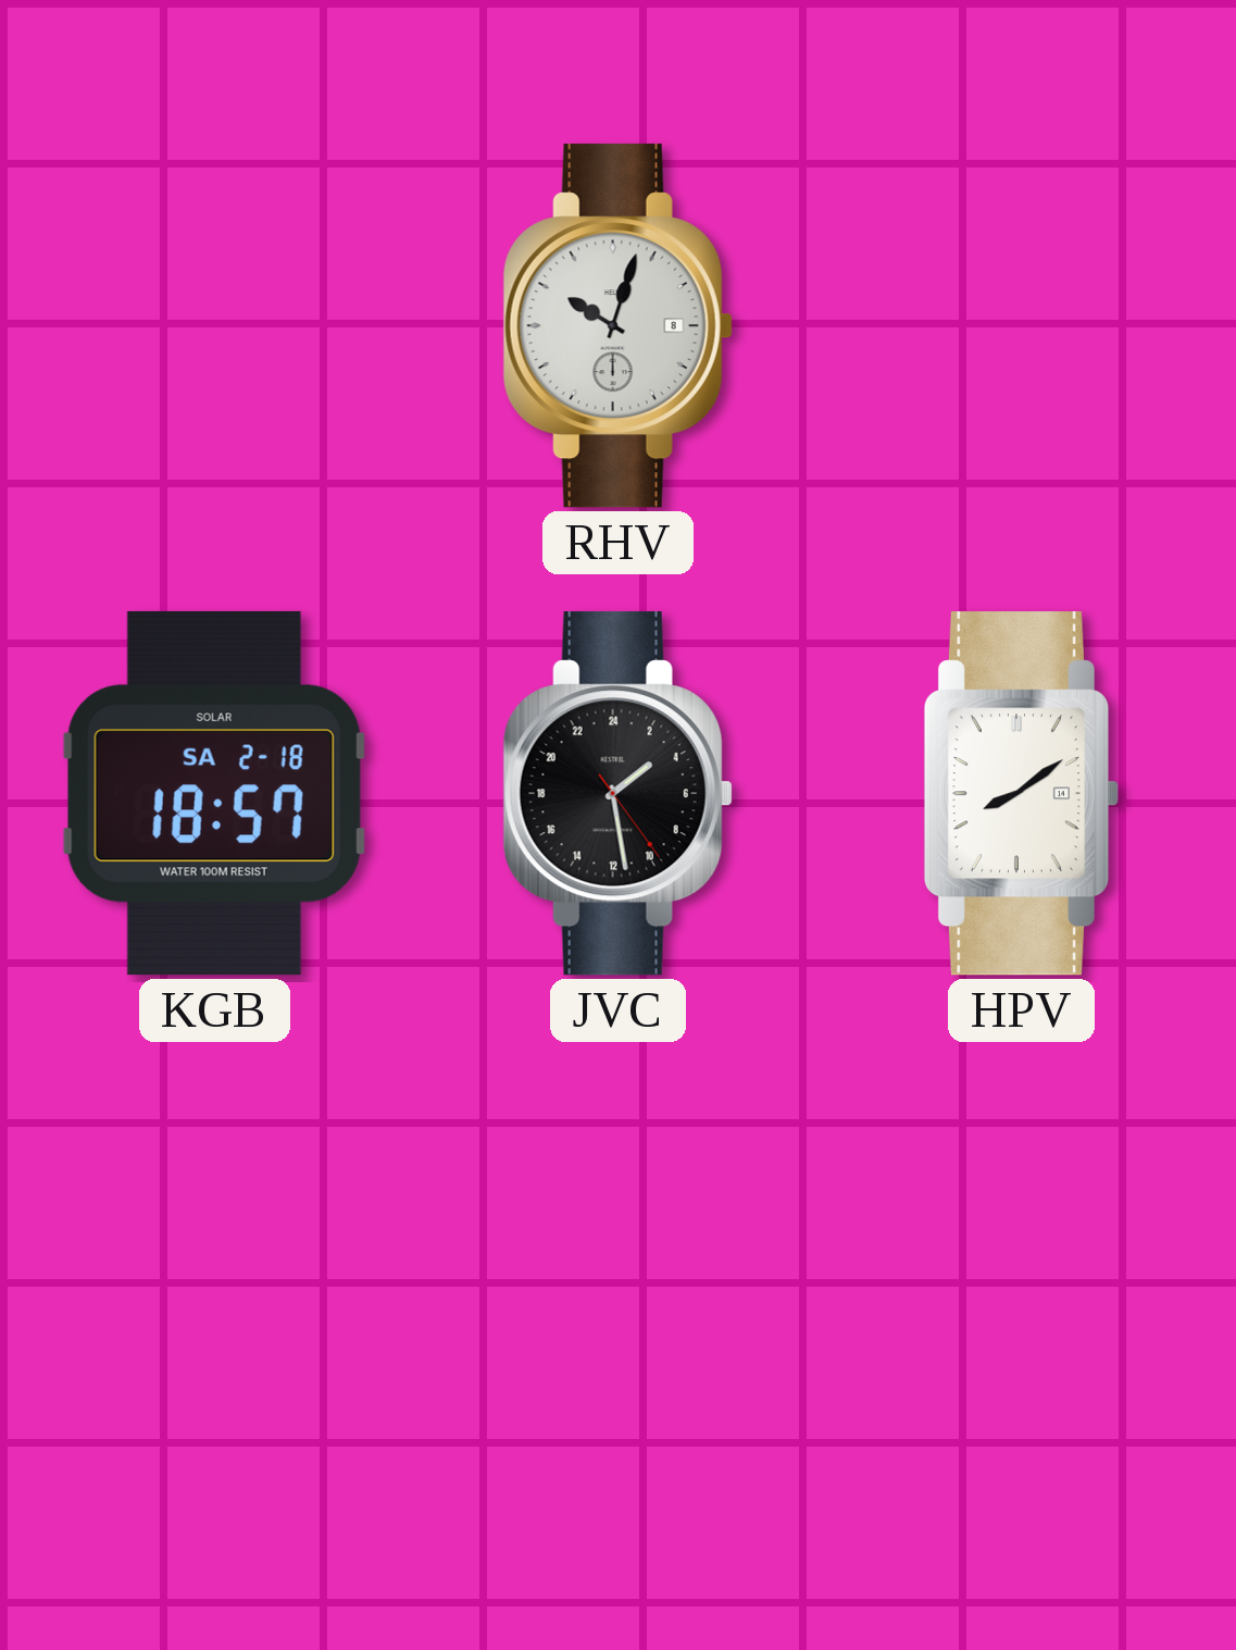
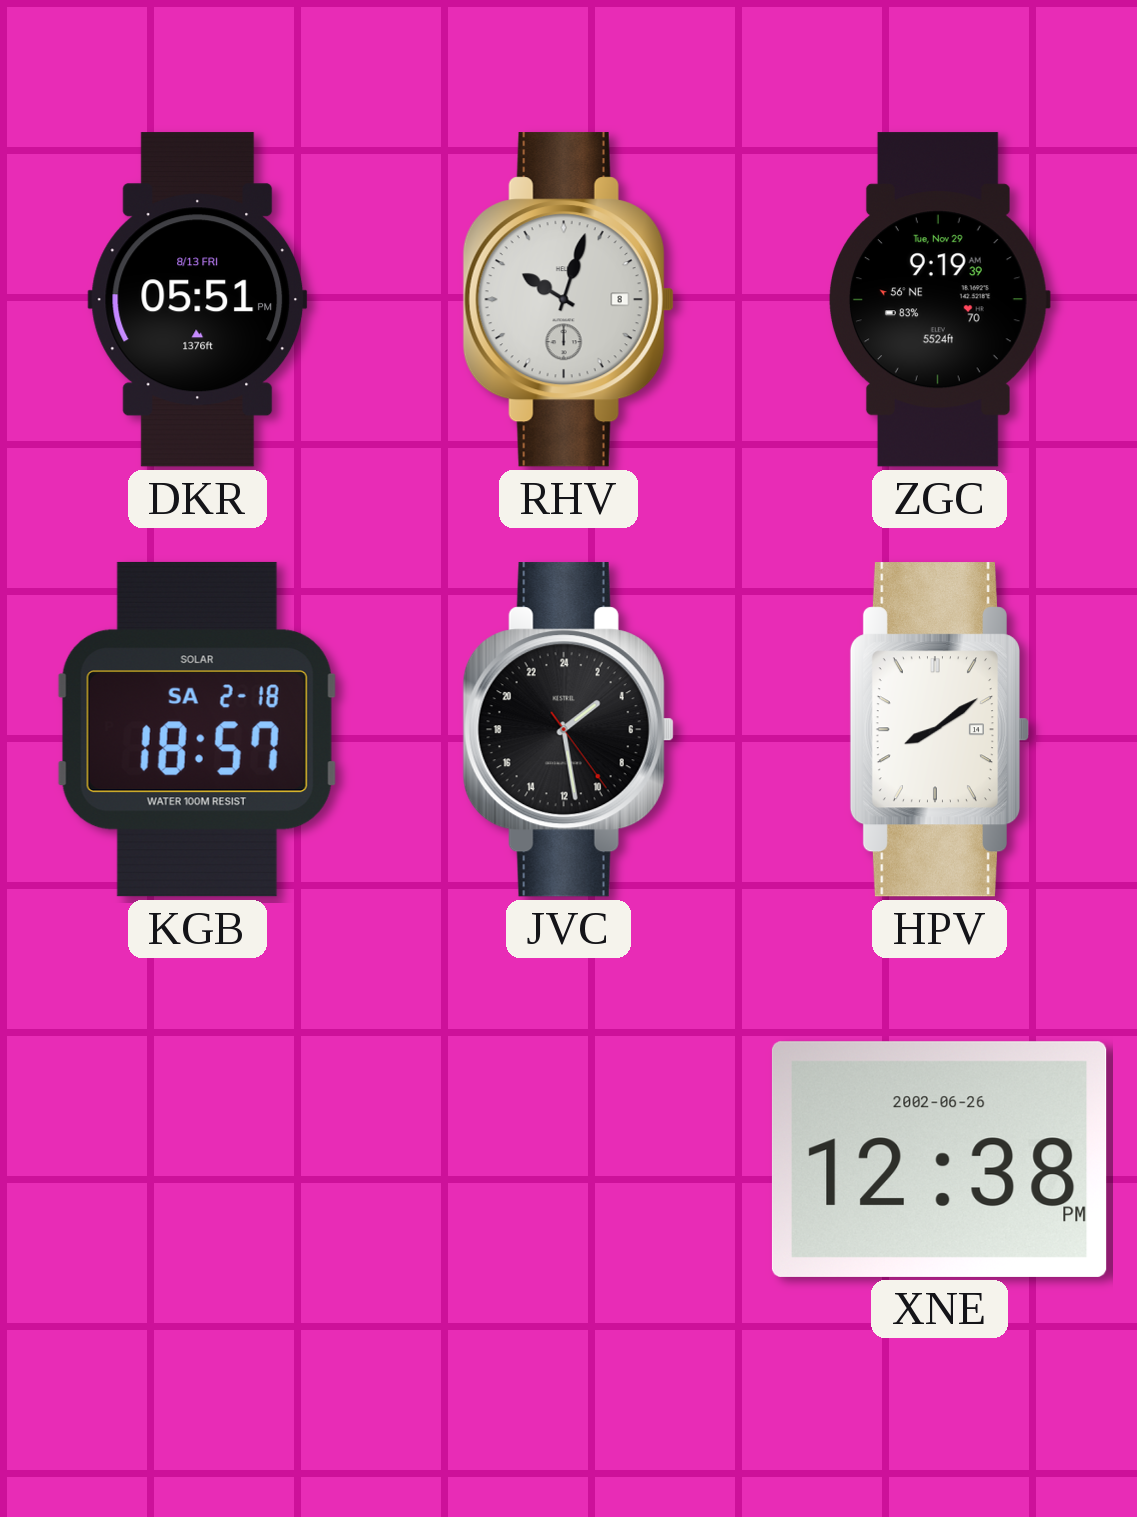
DKR: none -> 05:51
ZGC: none -> 9:19
XNE: none -> 12:38
